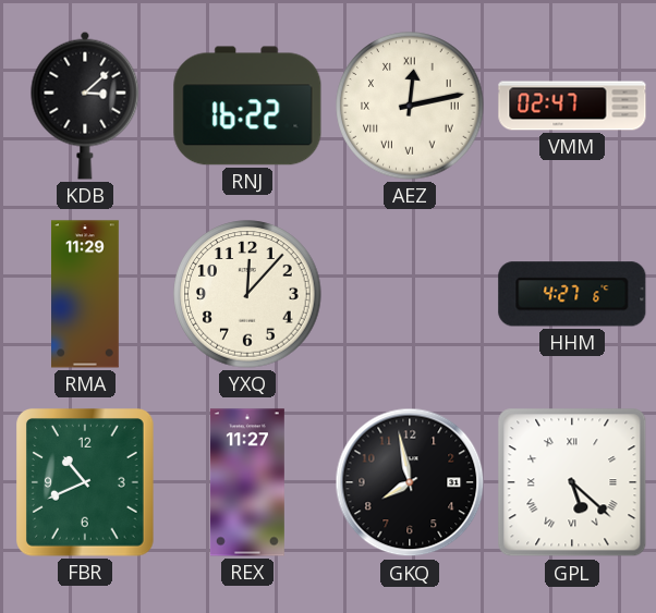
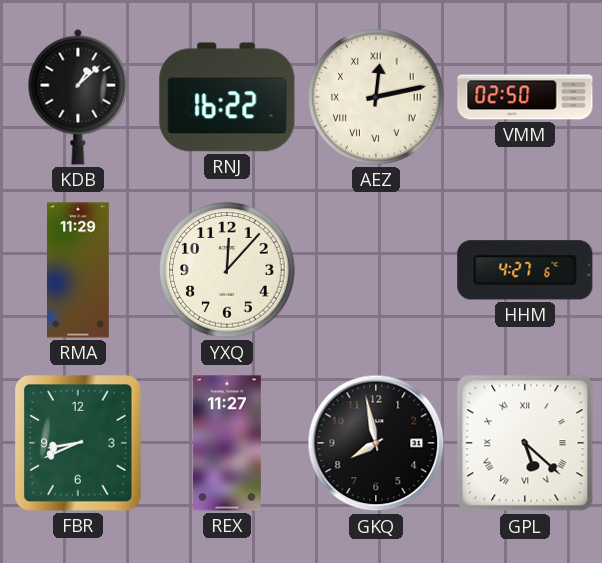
KDB: 3:08 -> 1:08
VMM: 02:47 -> 02:50
FBR: 10:41 -> 8:41
